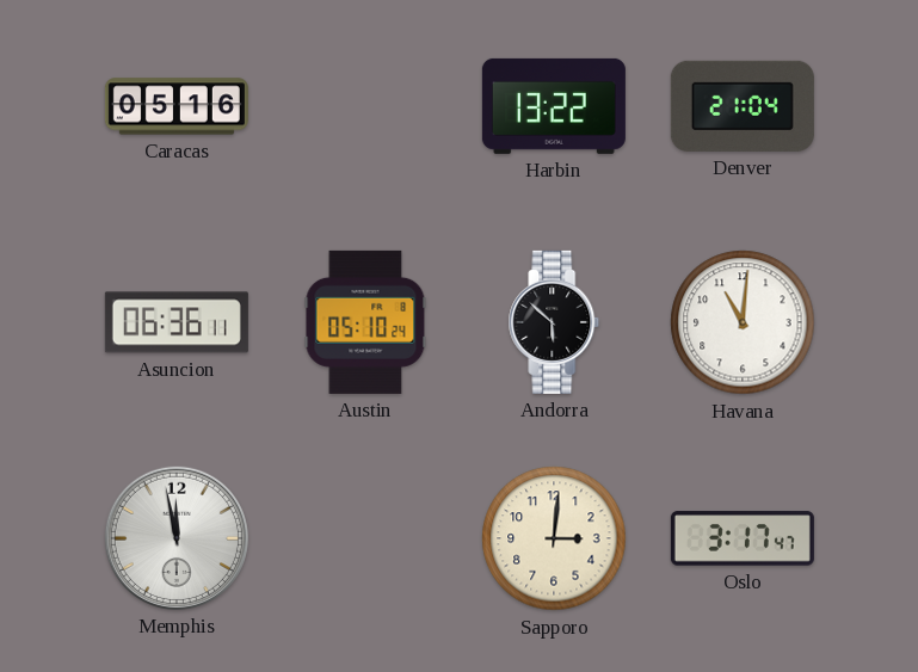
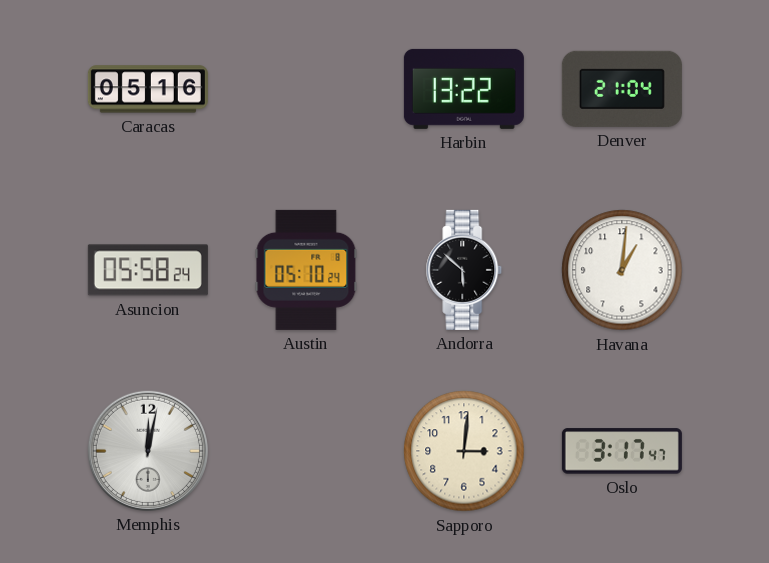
Asuncion: 06:36 -> 05:58
Havana: 11:01 -> 1:01
Memphis: 11:58 -> 12:02
